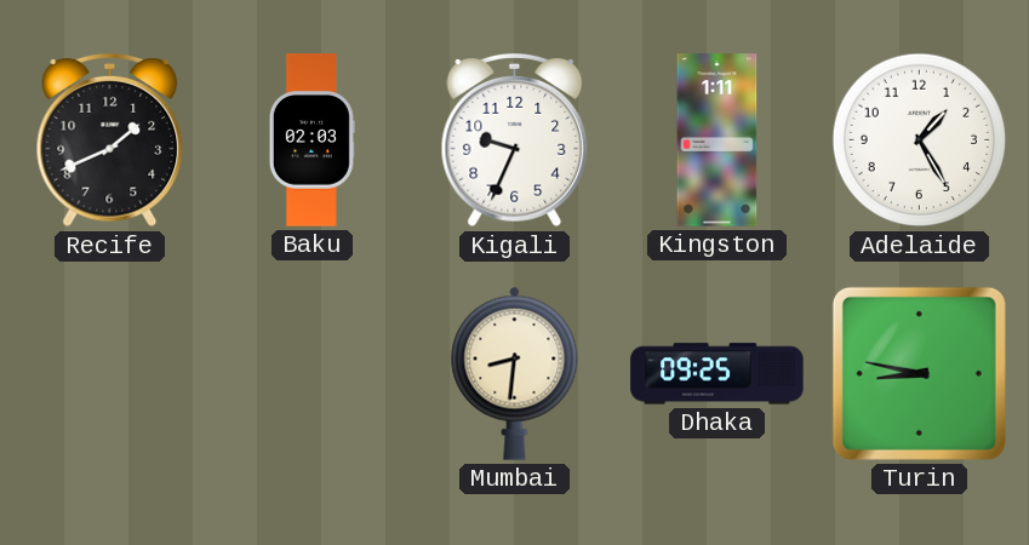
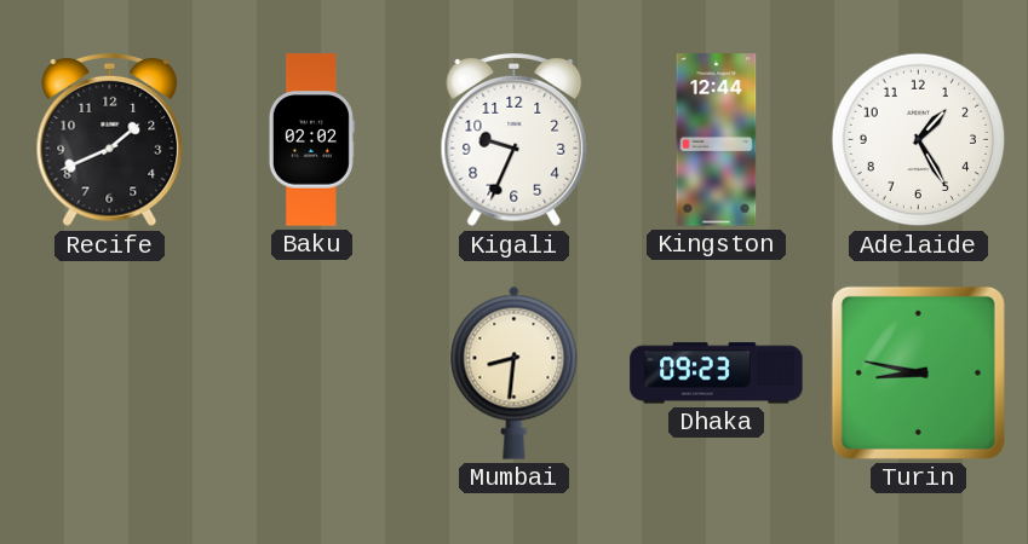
Baku: 02:03 -> 02:02
Kingston: 1:11 -> 12:44
Dhaka: 09:25 -> 09:23
